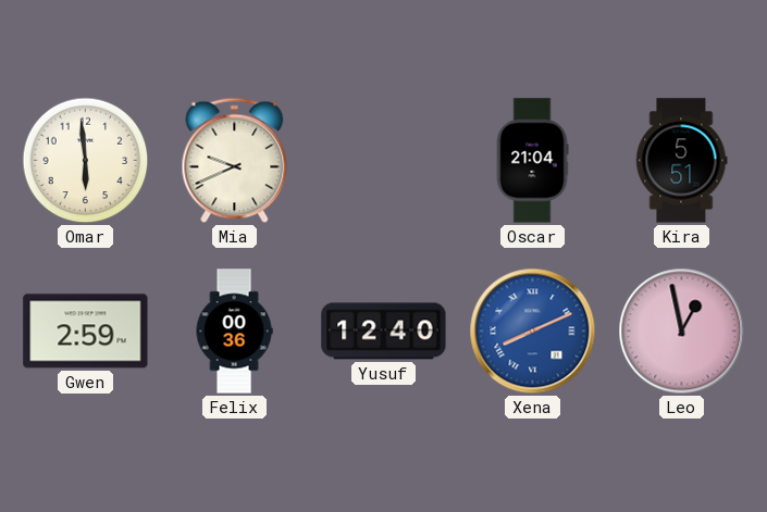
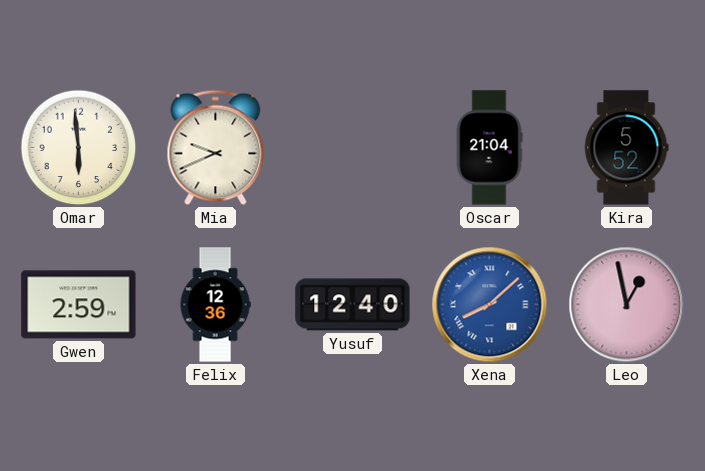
Kira: 5:51 -> 5:52
Felix: 00:36 -> 12:36
Xena: 8:11 -> 8:08
